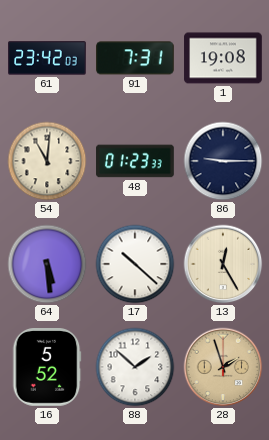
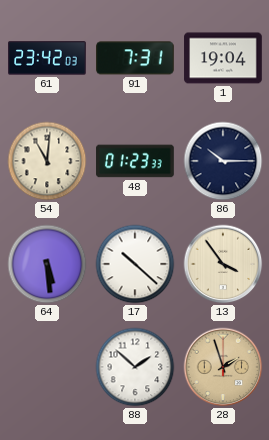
1: 19:08 -> 19:04
86: 9:15 -> 10:15
13: 12:25 -> 3:54
16: 5:52 -> none
